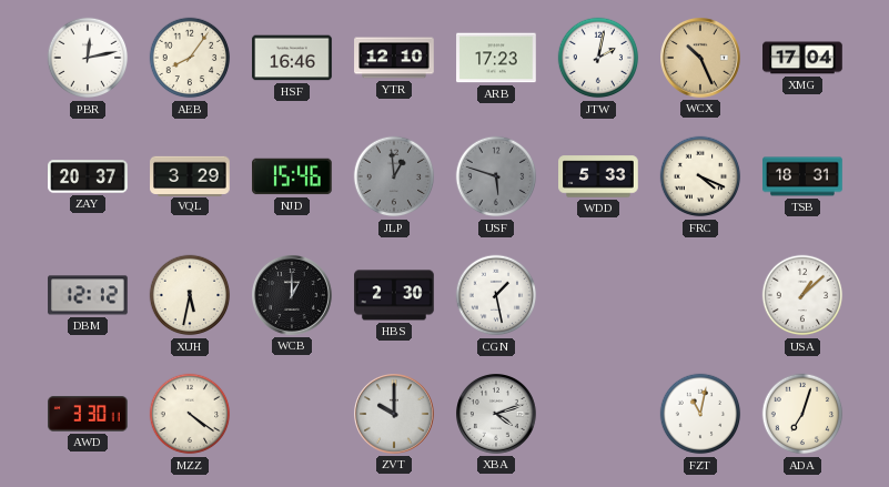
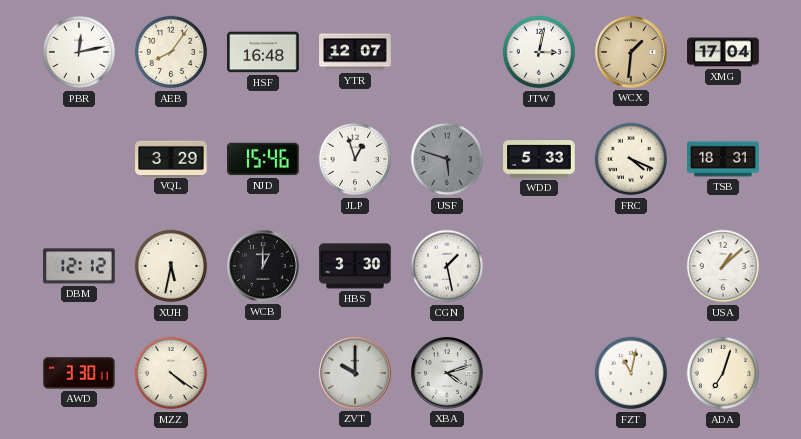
HSF: 16:46 -> 16:48
YTR: 12:10 -> 12:07
ARB: 17:23 -> none
JTW: 2:02 -> 3:02
WCX: 10:26 -> 1:31
ZAY: 20:37 -> none
JLP: 12:59 -> 12:57
JLP dial: grey -> white
HBS: 2:30 -> 3:30
